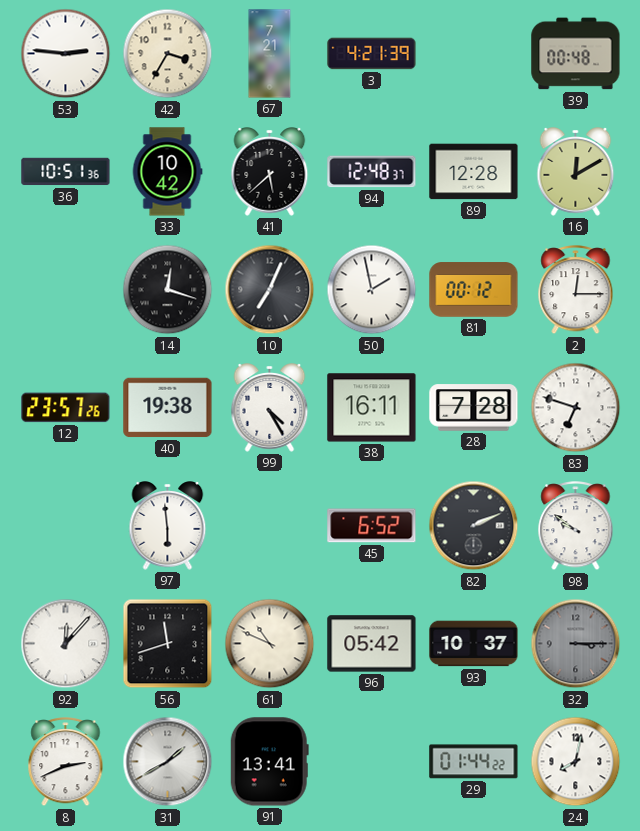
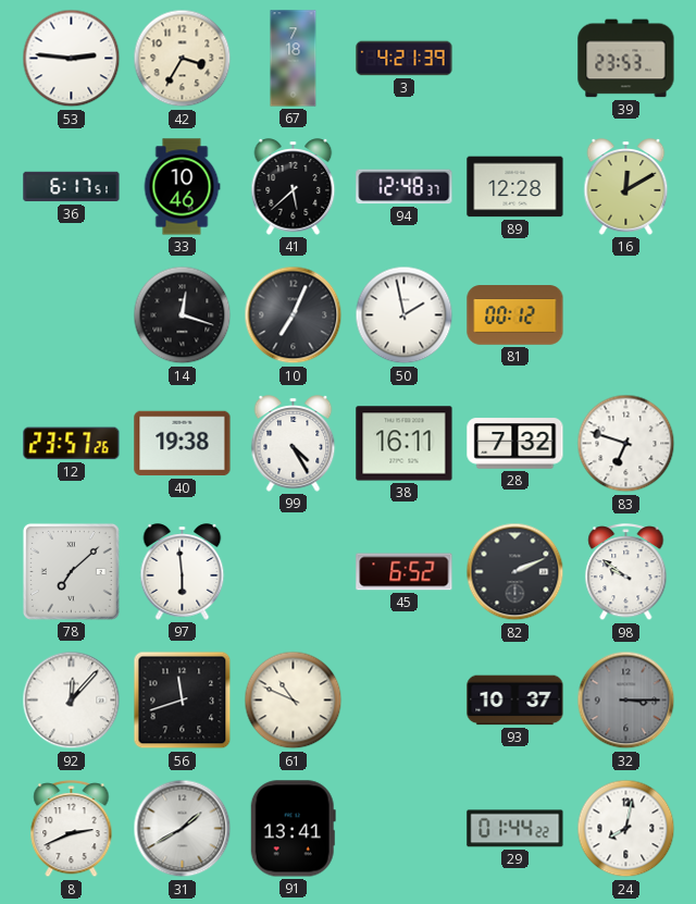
67: 7:21 -> 7:18
39: 00:48 -> 23:53
36: 10:51 -> 6:17
33: 10:42 -> 10:46
2: 12:15 -> none
28: 7:28 -> 7:32
78: none -> 7:08
96: 05:42 -> none
